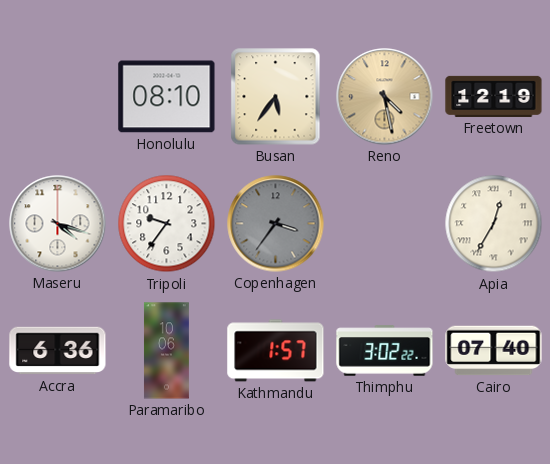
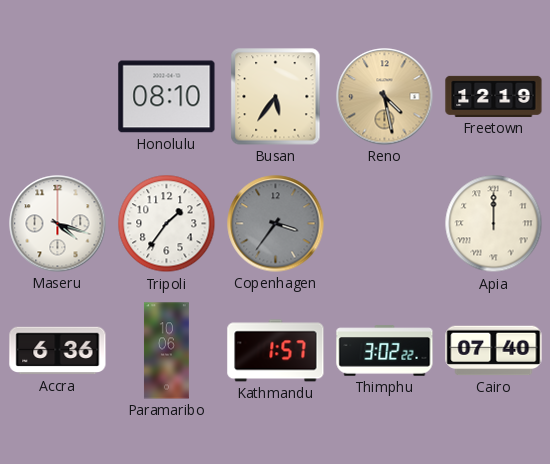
Tripoli: 9:36 -> 1:36
Apia: 12:35 -> 12:00
